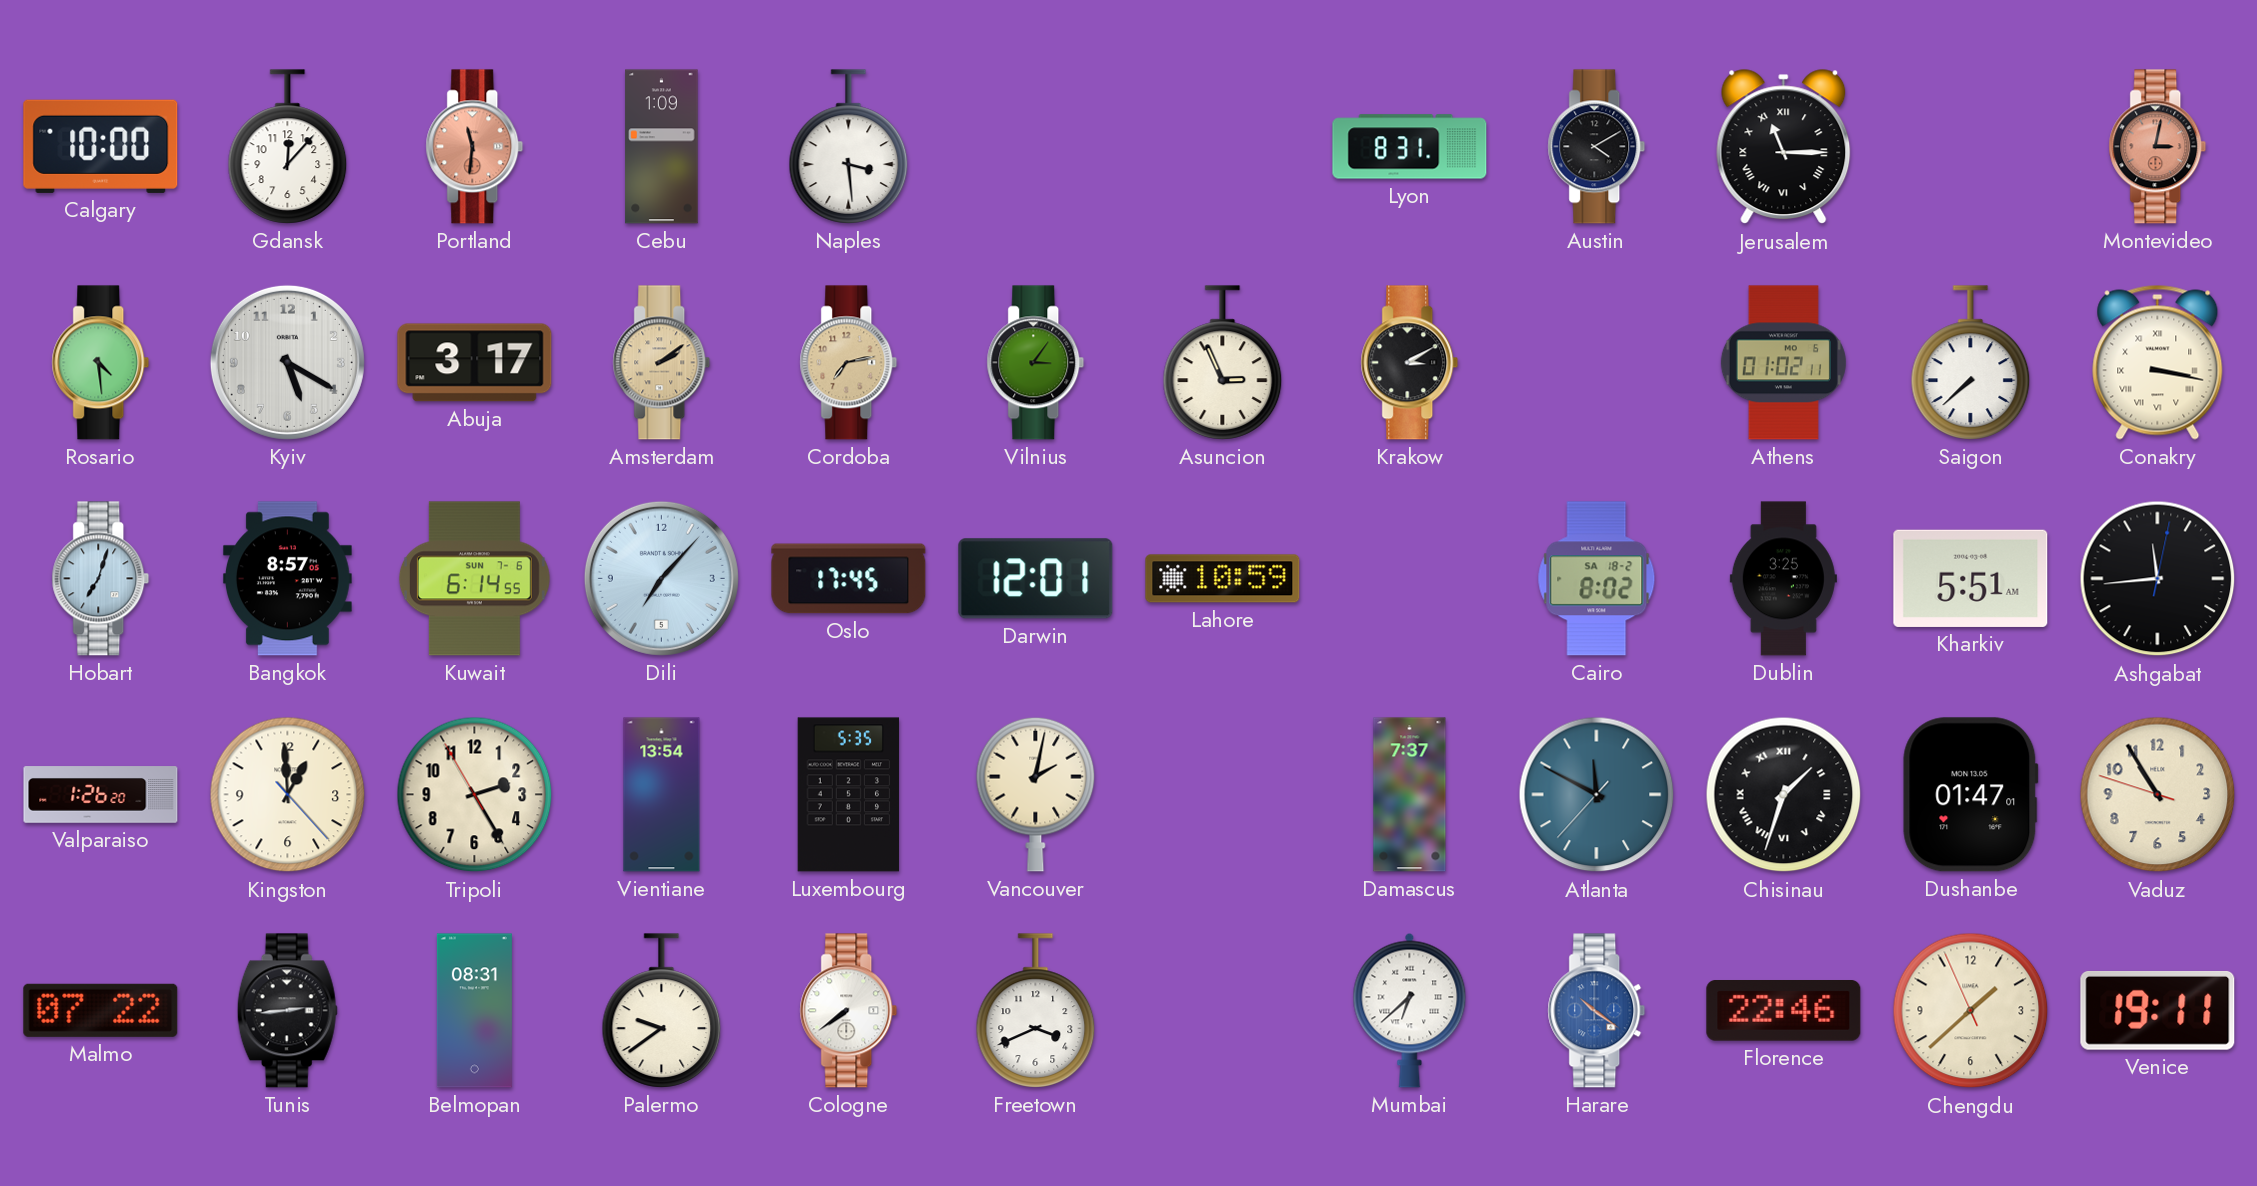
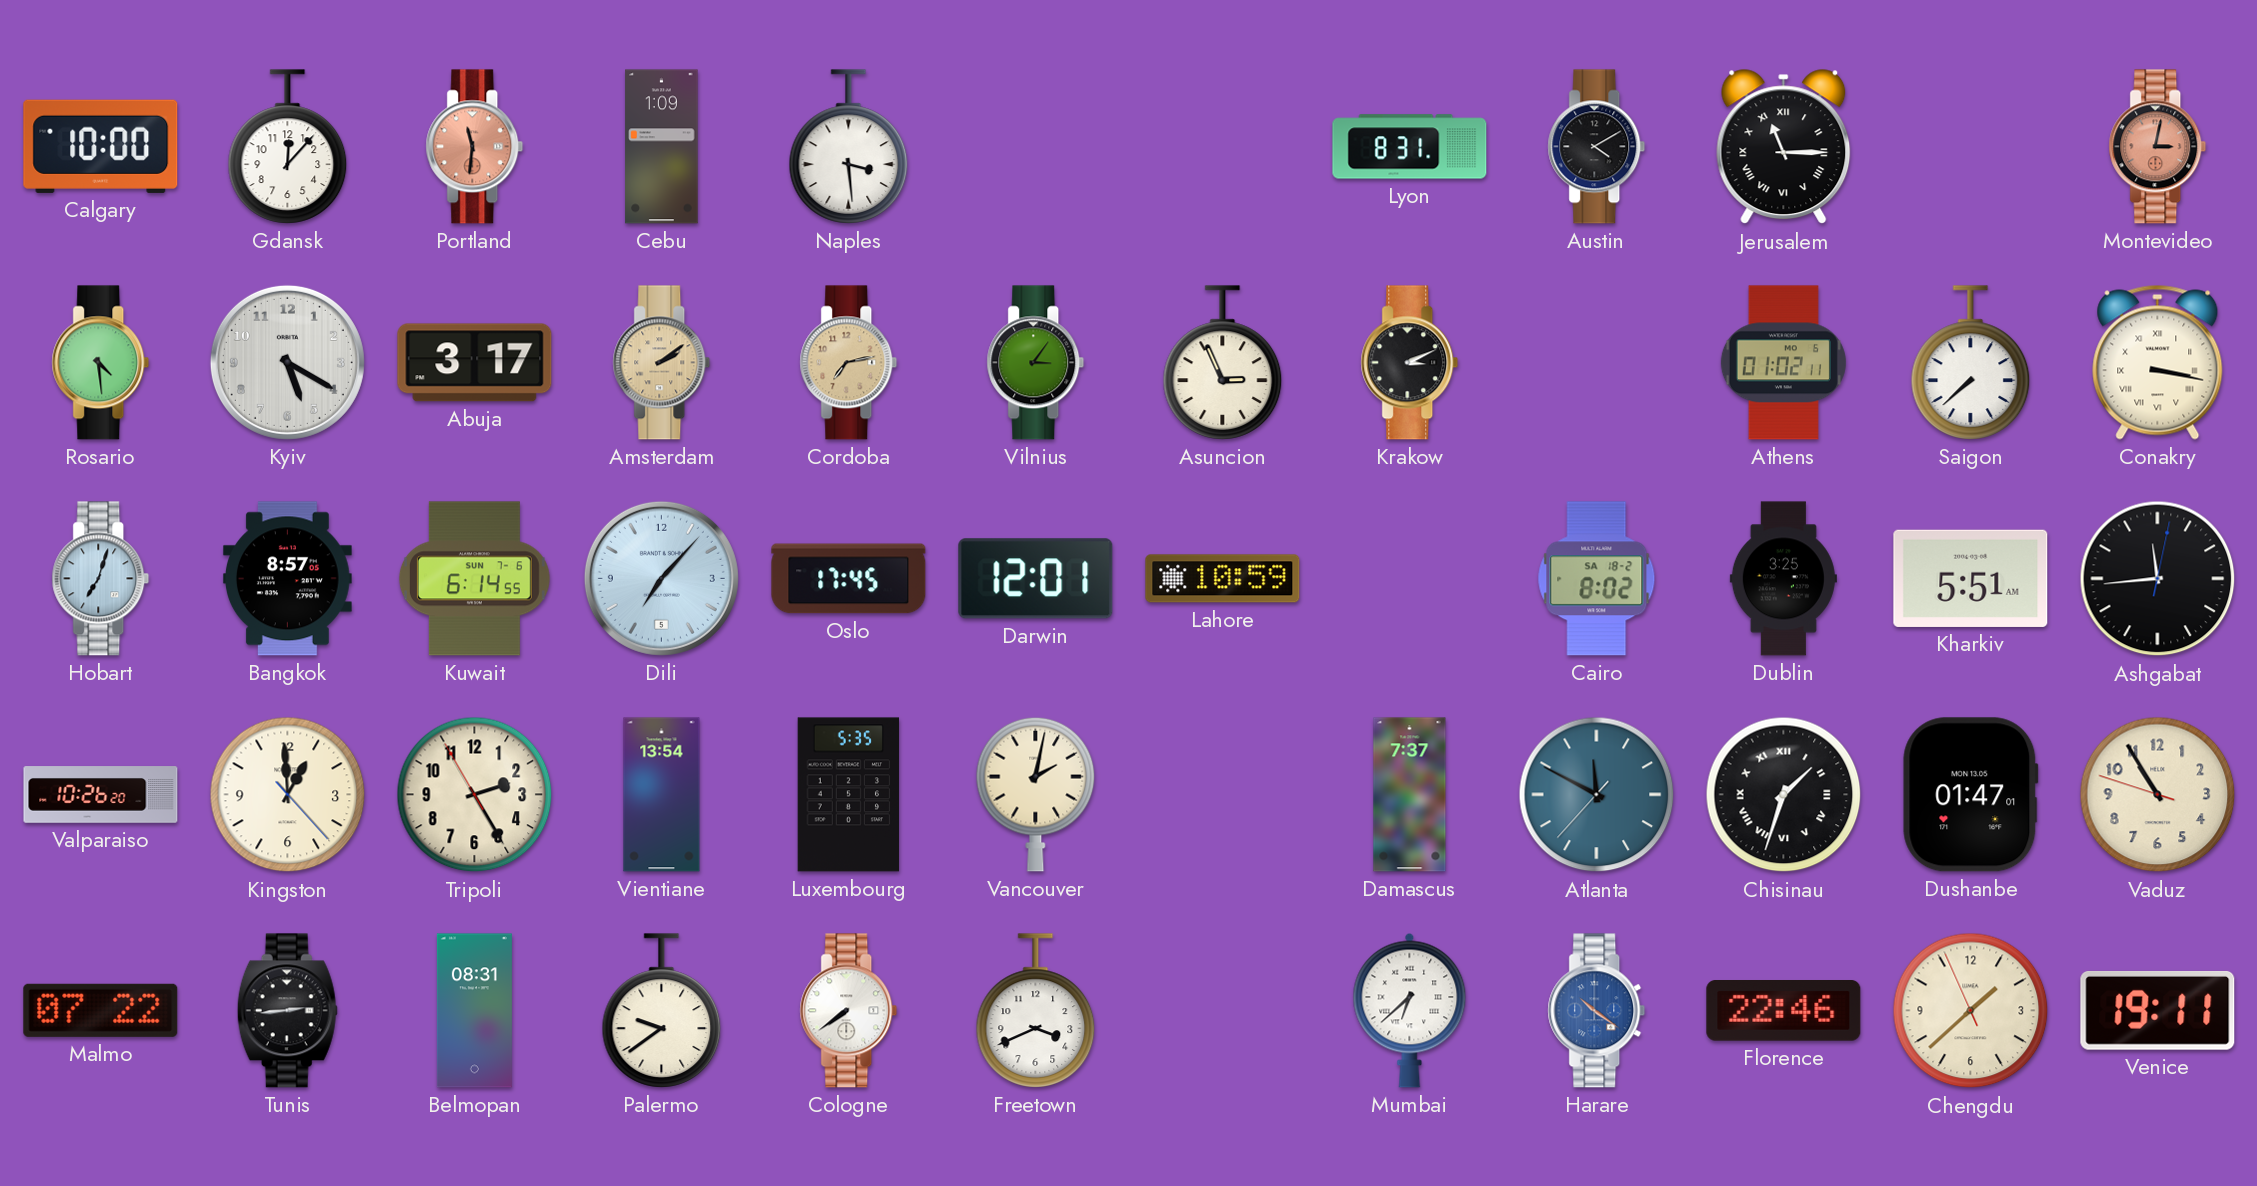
Krakow: 3:10 -> 3:11
Valparaiso: 1:26 -> 10:26
